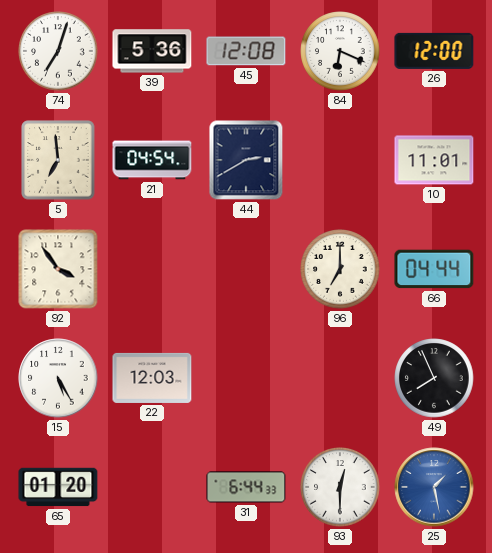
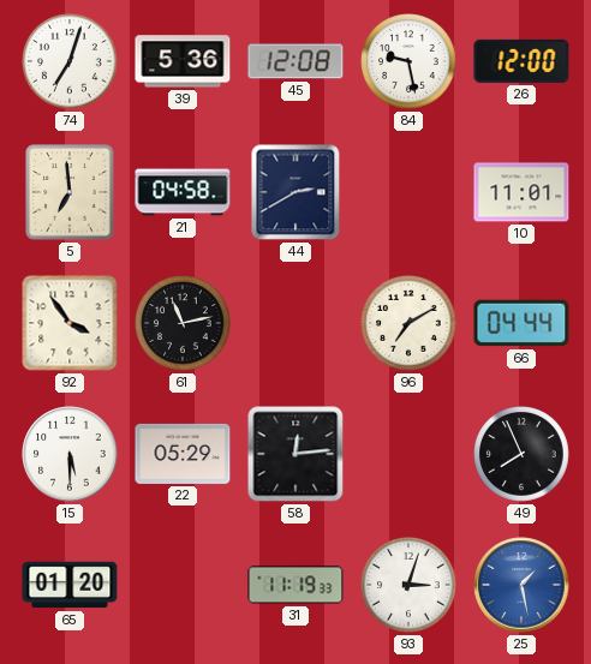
84: 6:19 -> 9:28
21: 04:54 -> 04:58
61: none -> 11:13
96: 7:00 -> 7:10
15: 5:25 -> 5:30
22: 12:03 -> 05:29
58: none -> 12:14
31: 6:44 -> 11:19
93: 12:30 -> 3:03
